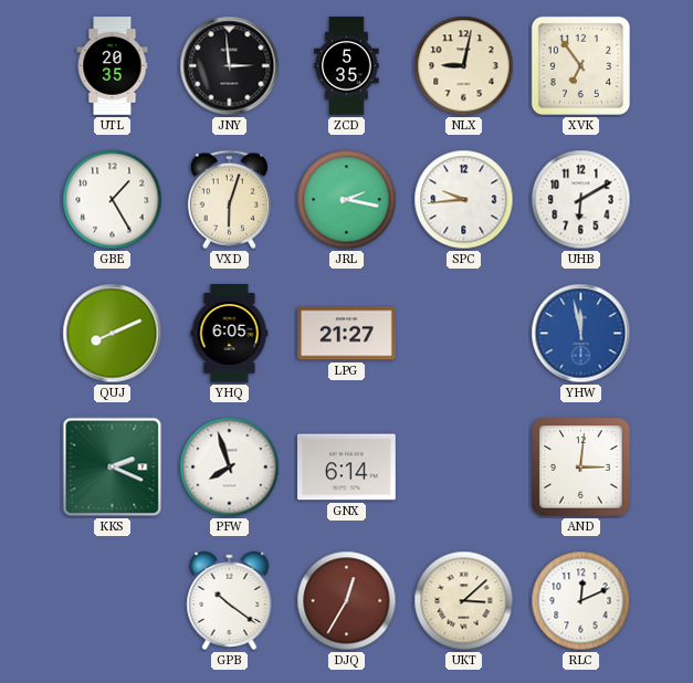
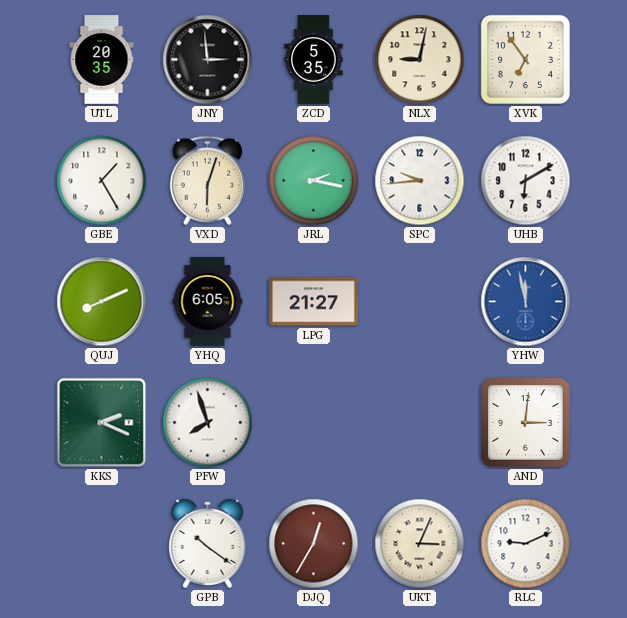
GNX: 6:14 -> none
UKT: 3:08 -> 3:04
RLC: 12:11 -> 9:11
